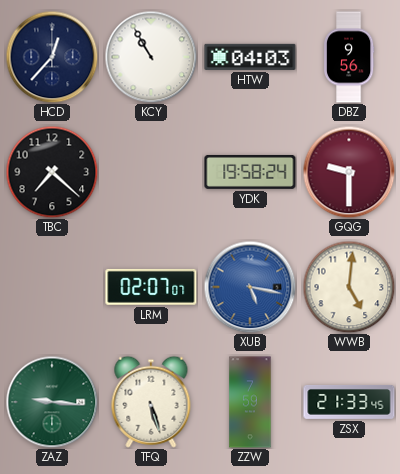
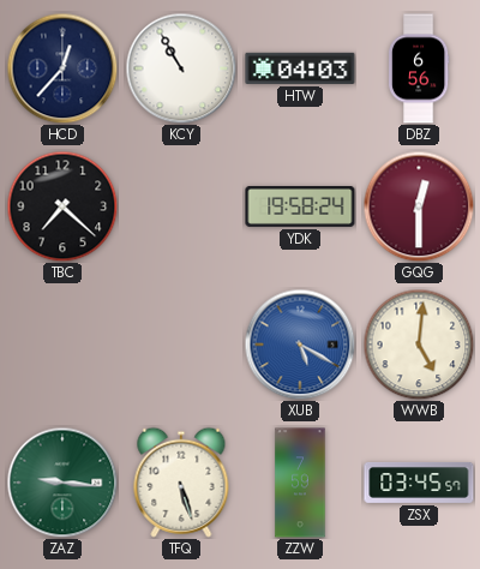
DBZ: 9:56 -> 6:56
GQG: 9:30 -> 12:30
LRM: 02:07 -> none
XUB: 5:17 -> 5:20
ZSX: 21:33 -> 03:45
